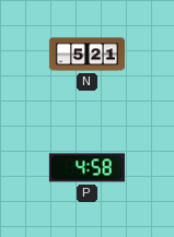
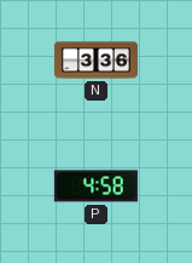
N: 5:21 -> 3:36
